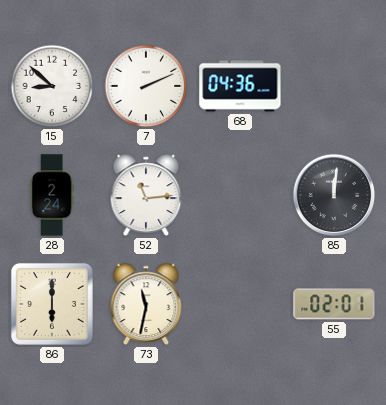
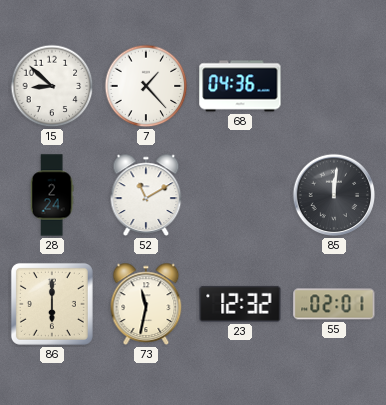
7: 2:11 -> 1:23
52: 11:14 -> 11:10
23: none -> 12:32
